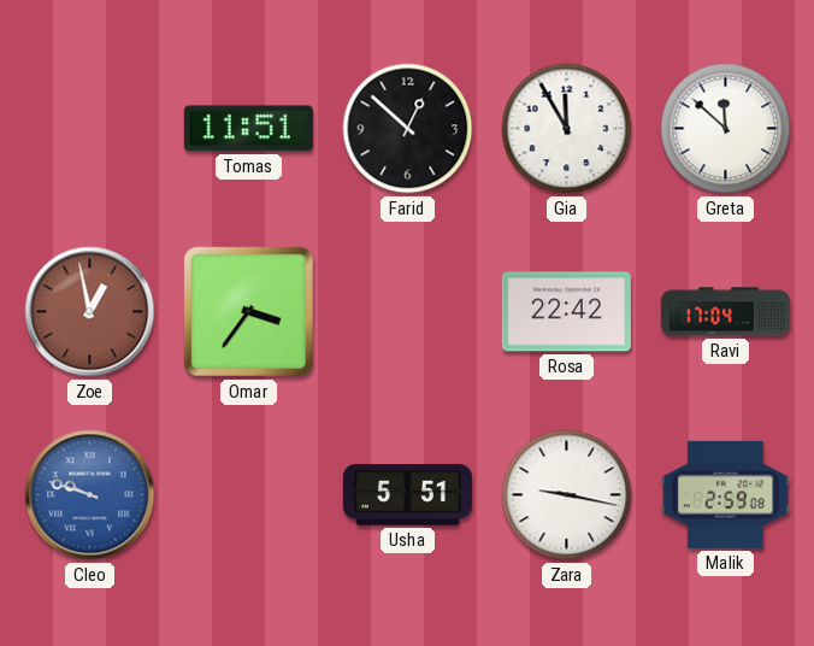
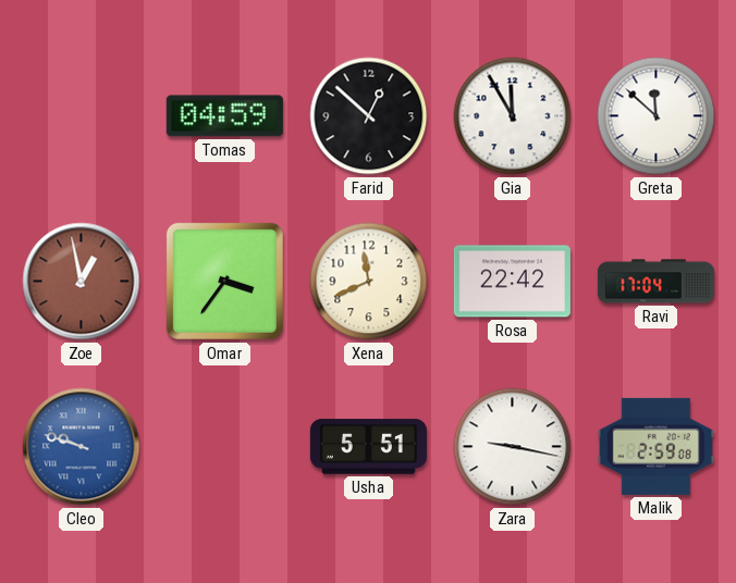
Tomas: 11:51 -> 04:59
Xena: none -> 11:41
